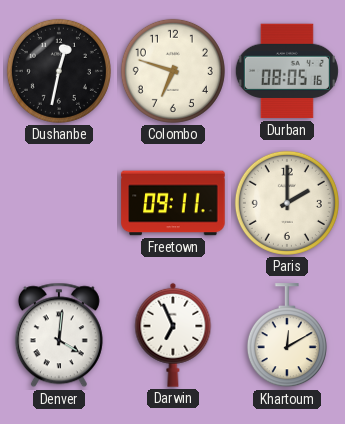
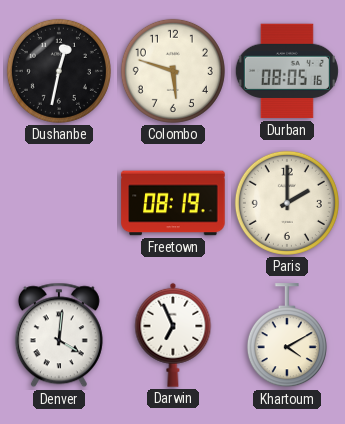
Colombo: 6:48 -> 5:48
Freetown: 09:11 -> 08:19
Khartoum: 12:10 -> 4:10
